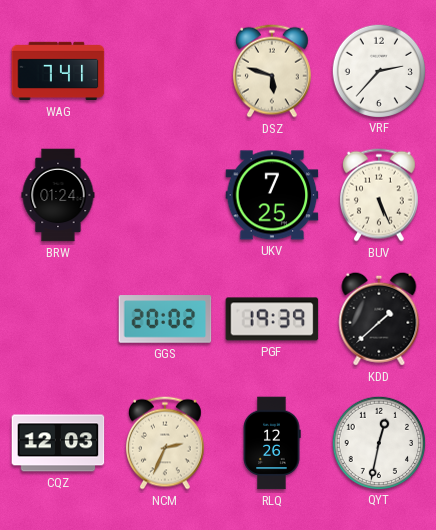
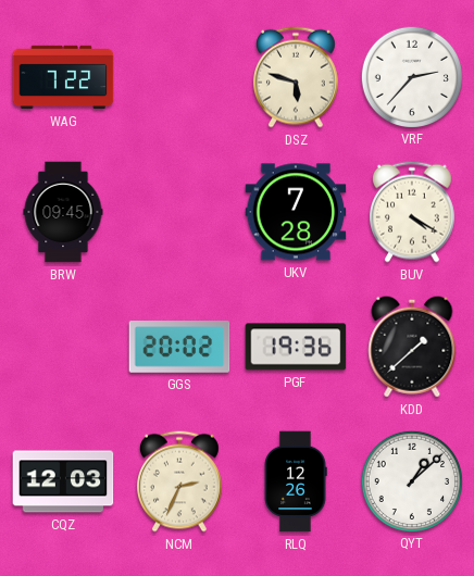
WAG: 7:41 -> 7:22
BRW: 01:24 -> 09:45
UKV: 7:25 -> 7:28
BUV: 5:26 -> 4:20
PGF: 19:39 -> 19:36
QYT: 12:32 -> 1:08
